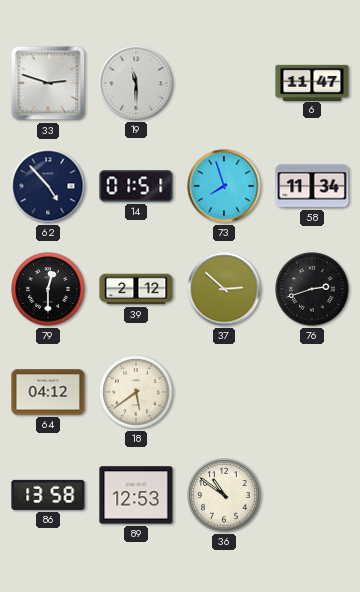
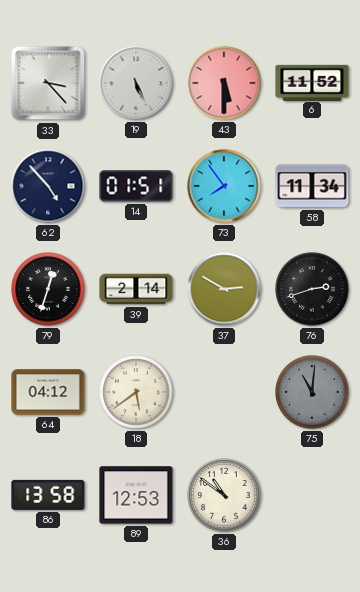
33: 2:48 -> 3:23
19: 11:30 -> 5:26
43: none -> 5:30
6: 11:47 -> 11:52
73: 7:57 -> 7:54
79: 12:30 -> 12:33
39: 2:12 -> 2:14
37: 2:52 -> 2:50
75: none -> 11:01
